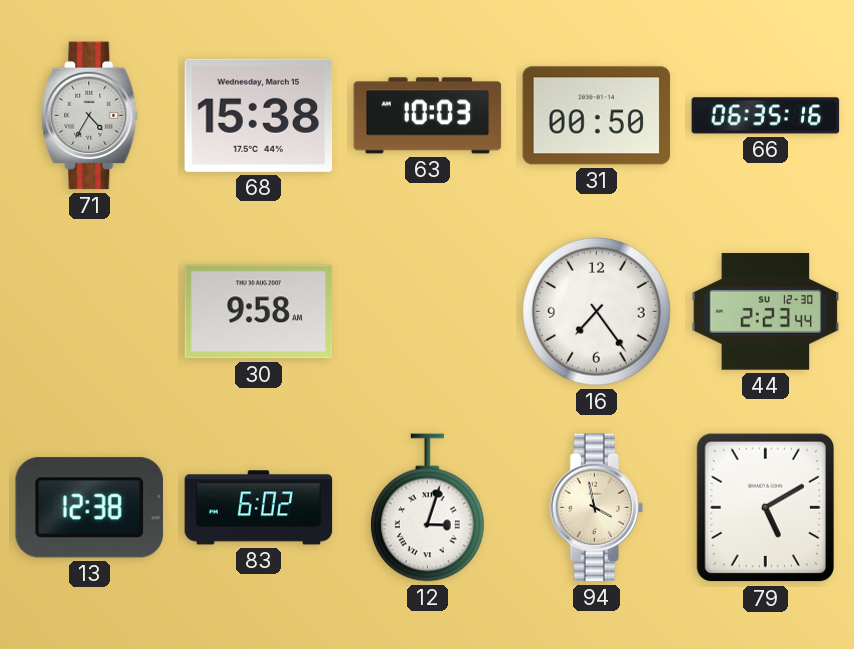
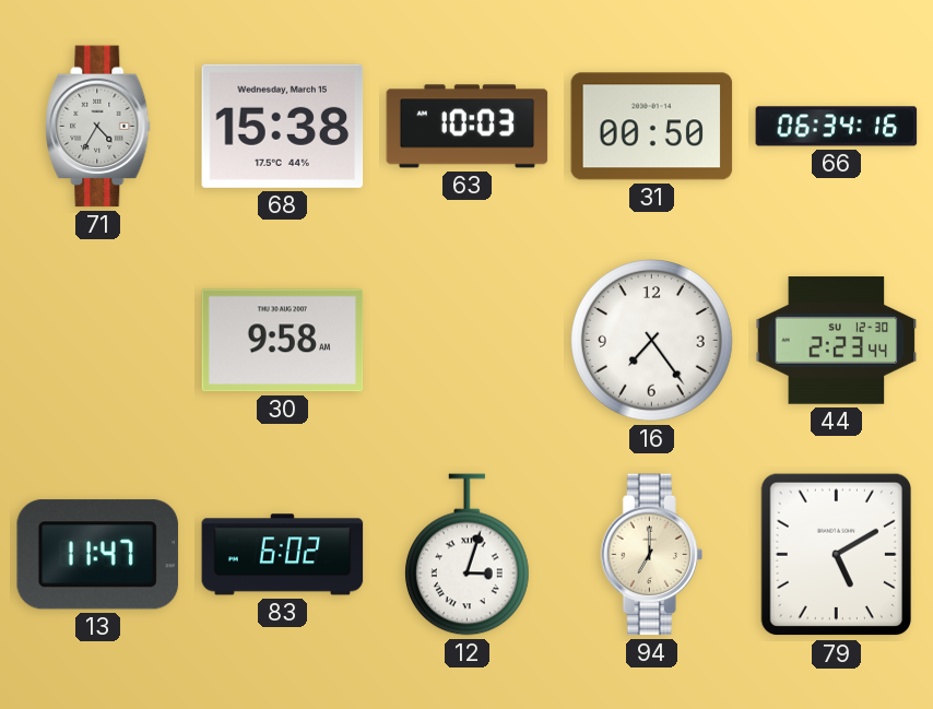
66: 06:35 -> 06:34
13: 12:38 -> 11:47
94: 3:58 -> 7:00
